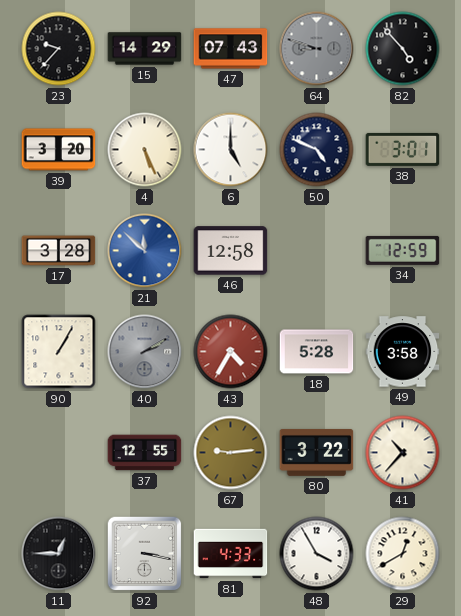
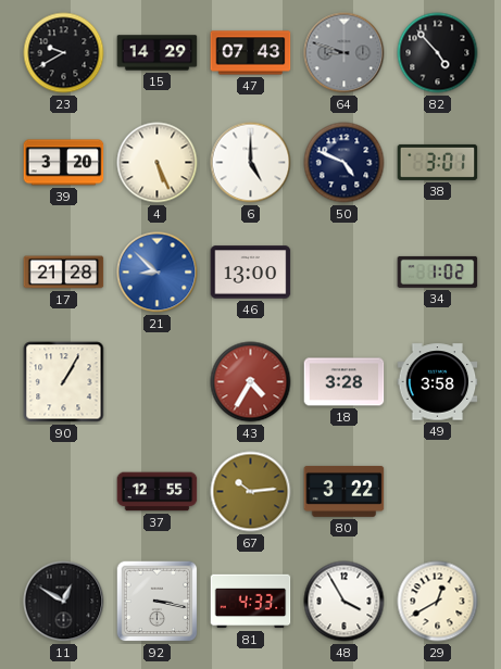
23: 9:37 -> 9:40
17: 3:28 -> 21:28
21: 11:52 -> 8:52
46: 12:58 -> 13:00
34: 12:59 -> 1:02
40: 2:10 -> none
18: 5:28 -> 3:28
67: 9:14 -> 10:14
41: 10:37 -> none
11: 12:45 -> 12:50
